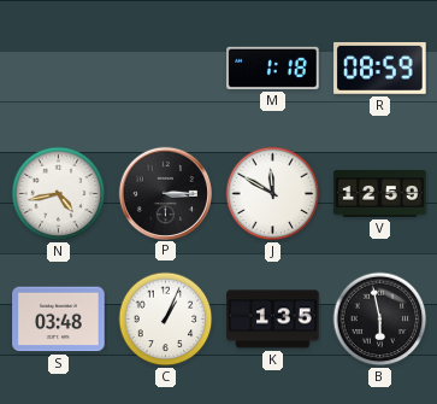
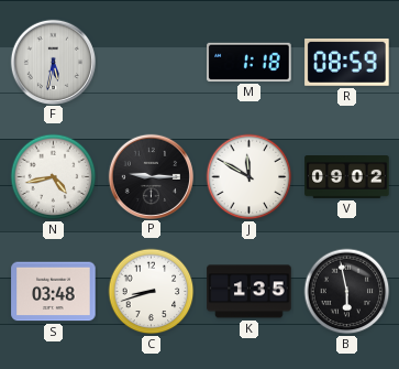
F: none -> 5:32
P: 3:15 -> 9:15
V: 12:59 -> 09:02
C: 1:04 -> 8:42
